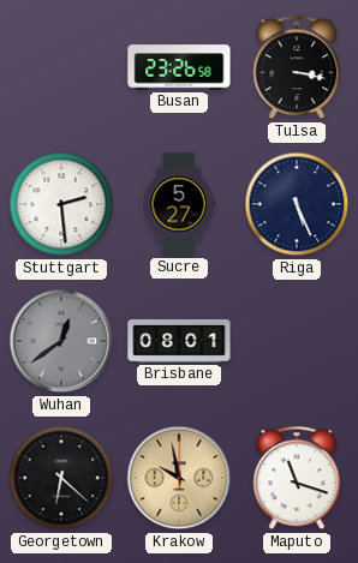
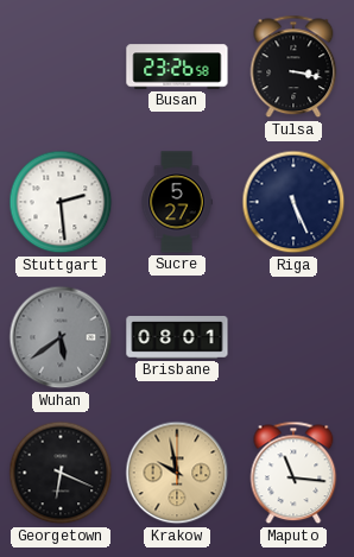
Wuhan: 12:39 -> 5:39
Georgetown: 6:22 -> 6:19
Maputo: 11:18 -> 11:16
